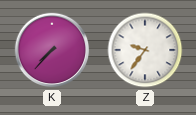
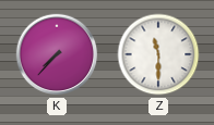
Z: 9:36 -> 11:30
